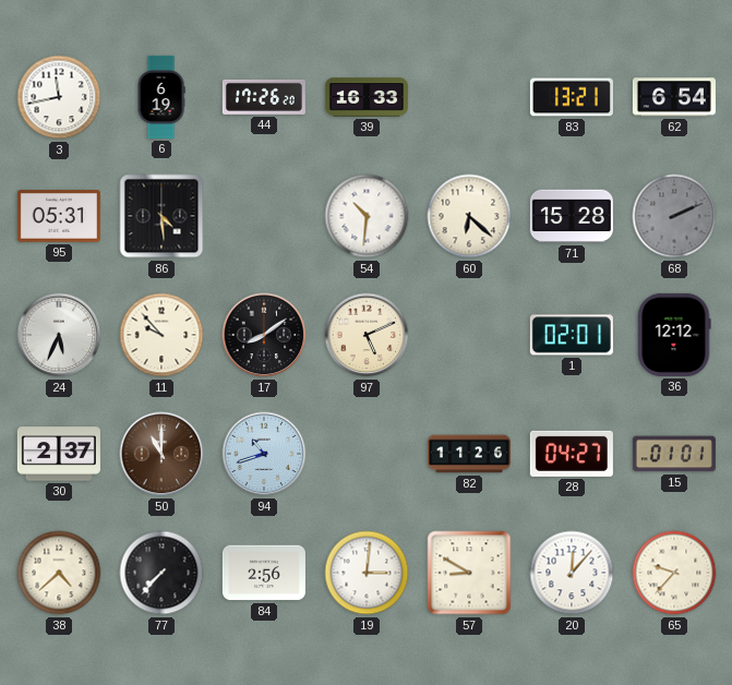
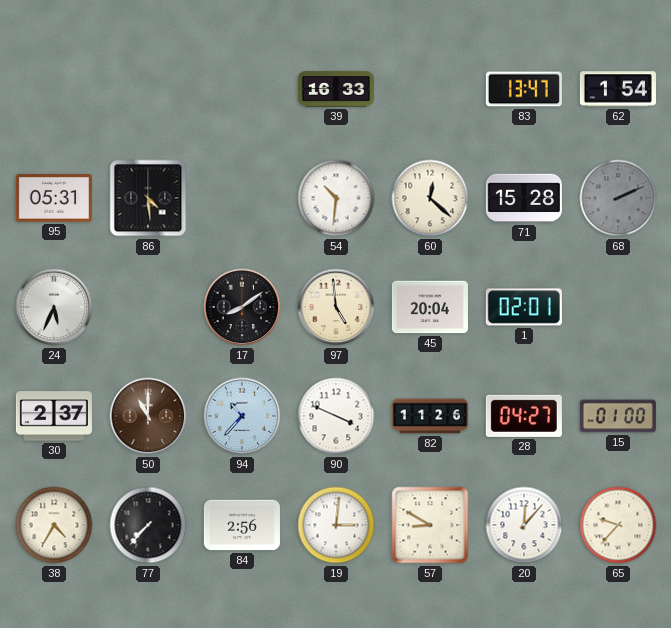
3: 11:43 -> none
6: 6:19 -> none
44: 17:26 -> none
83: 13:21 -> 13:47
62: 6:54 -> 1:54
60: 6:22 -> 12:22
11: 9:53 -> none
97: 5:11 -> 4:59
45: none -> 20:04
36: 12:12 -> none
94: 10:42 -> 10:37
90: none -> 3:49
15: 01:01 -> 01:00
38: 4:38 -> 4:35
